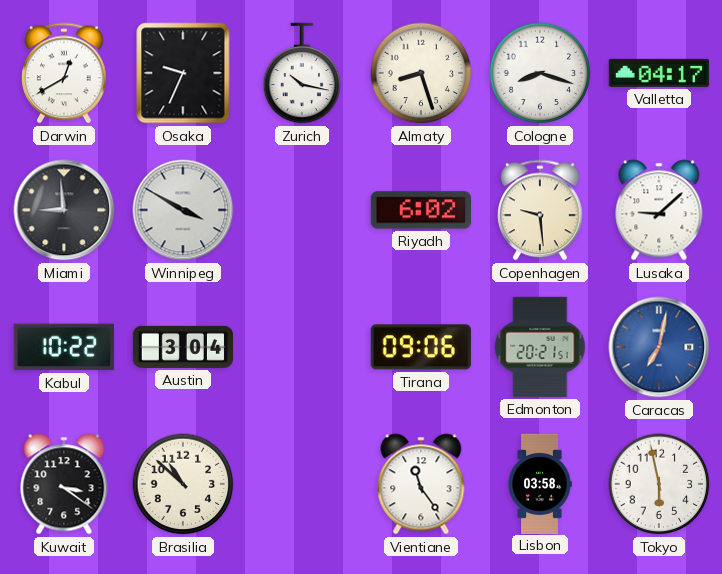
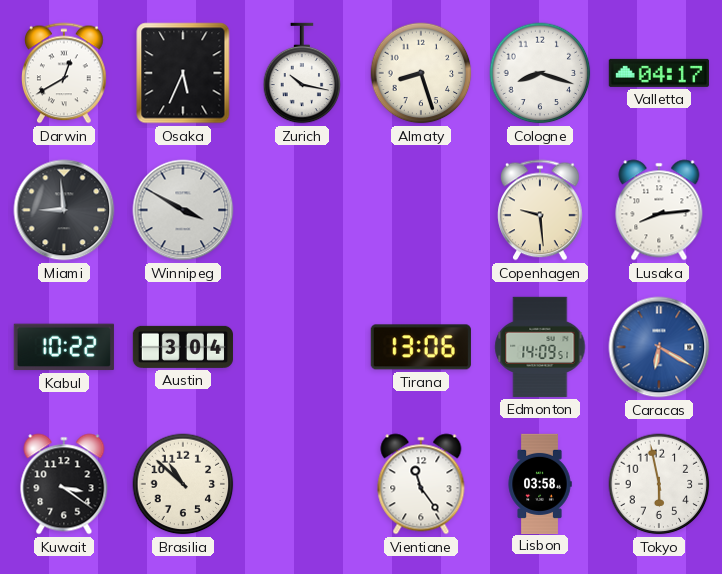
Osaka: 9:34 -> 5:34
Riyadh: 6:02 -> none
Lusaka: 9:08 -> 8:14
Tirana: 09:06 -> 13:06
Edmonton: 20:21 -> 14:09
Caracas: 7:02 -> 6:20
